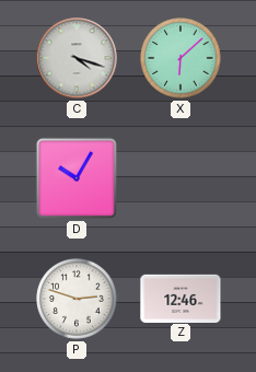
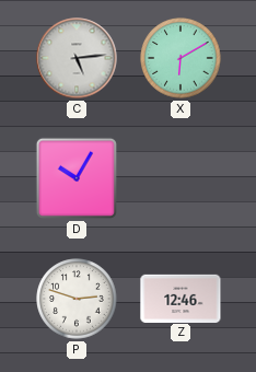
C: 4:18 -> 5:14
X: 6:08 -> 6:10
